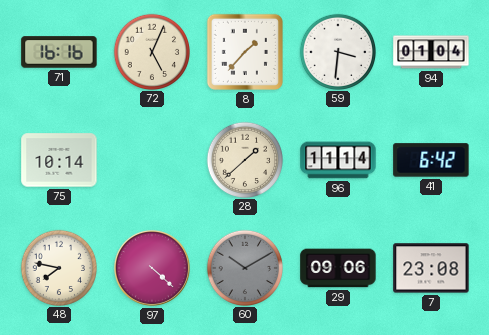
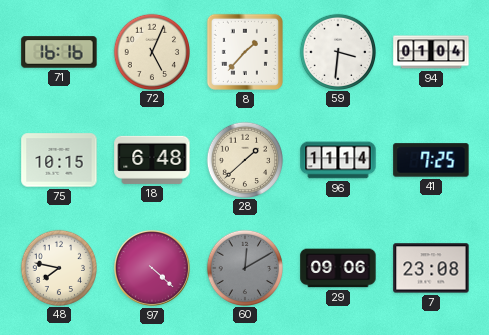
75: 10:14 -> 10:15
18: none -> 6:48
41: 6:42 -> 7:25
60: 10:10 -> 12:10
